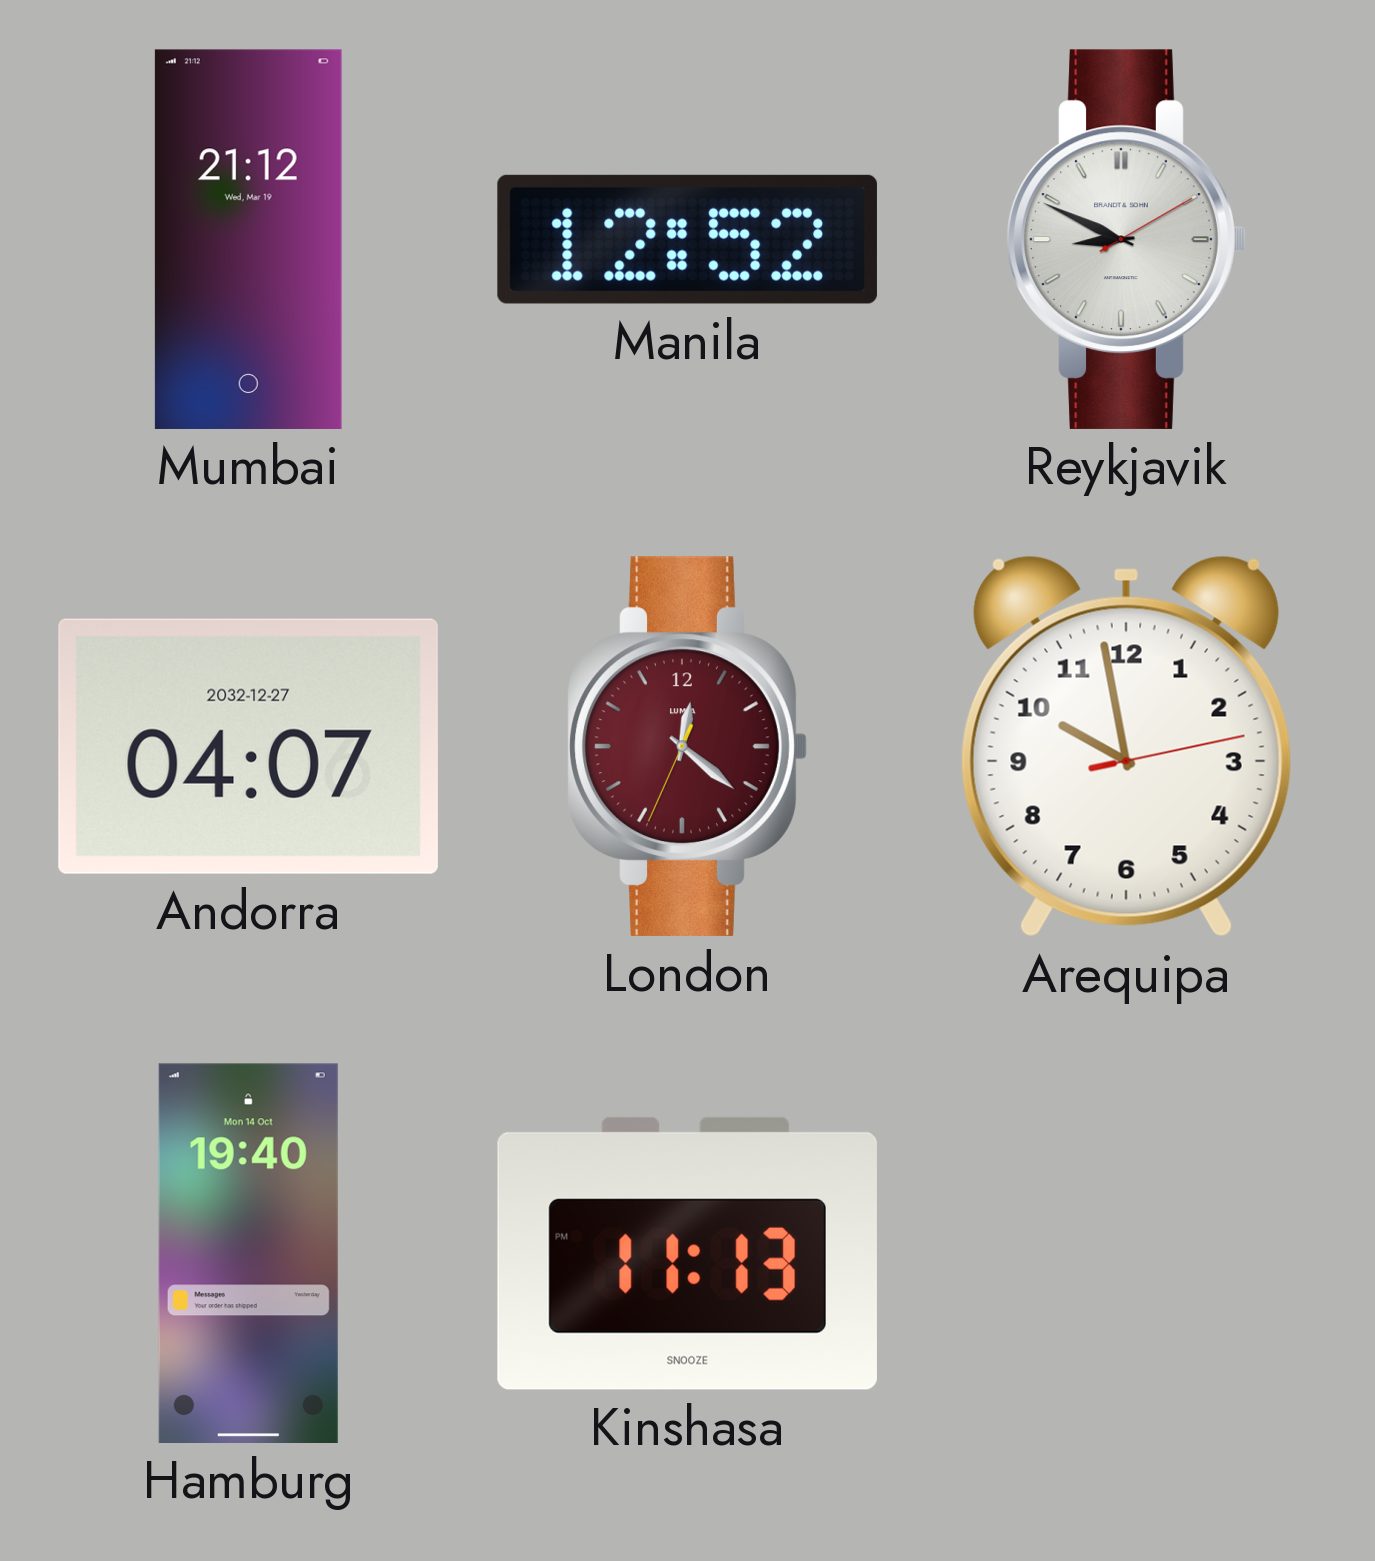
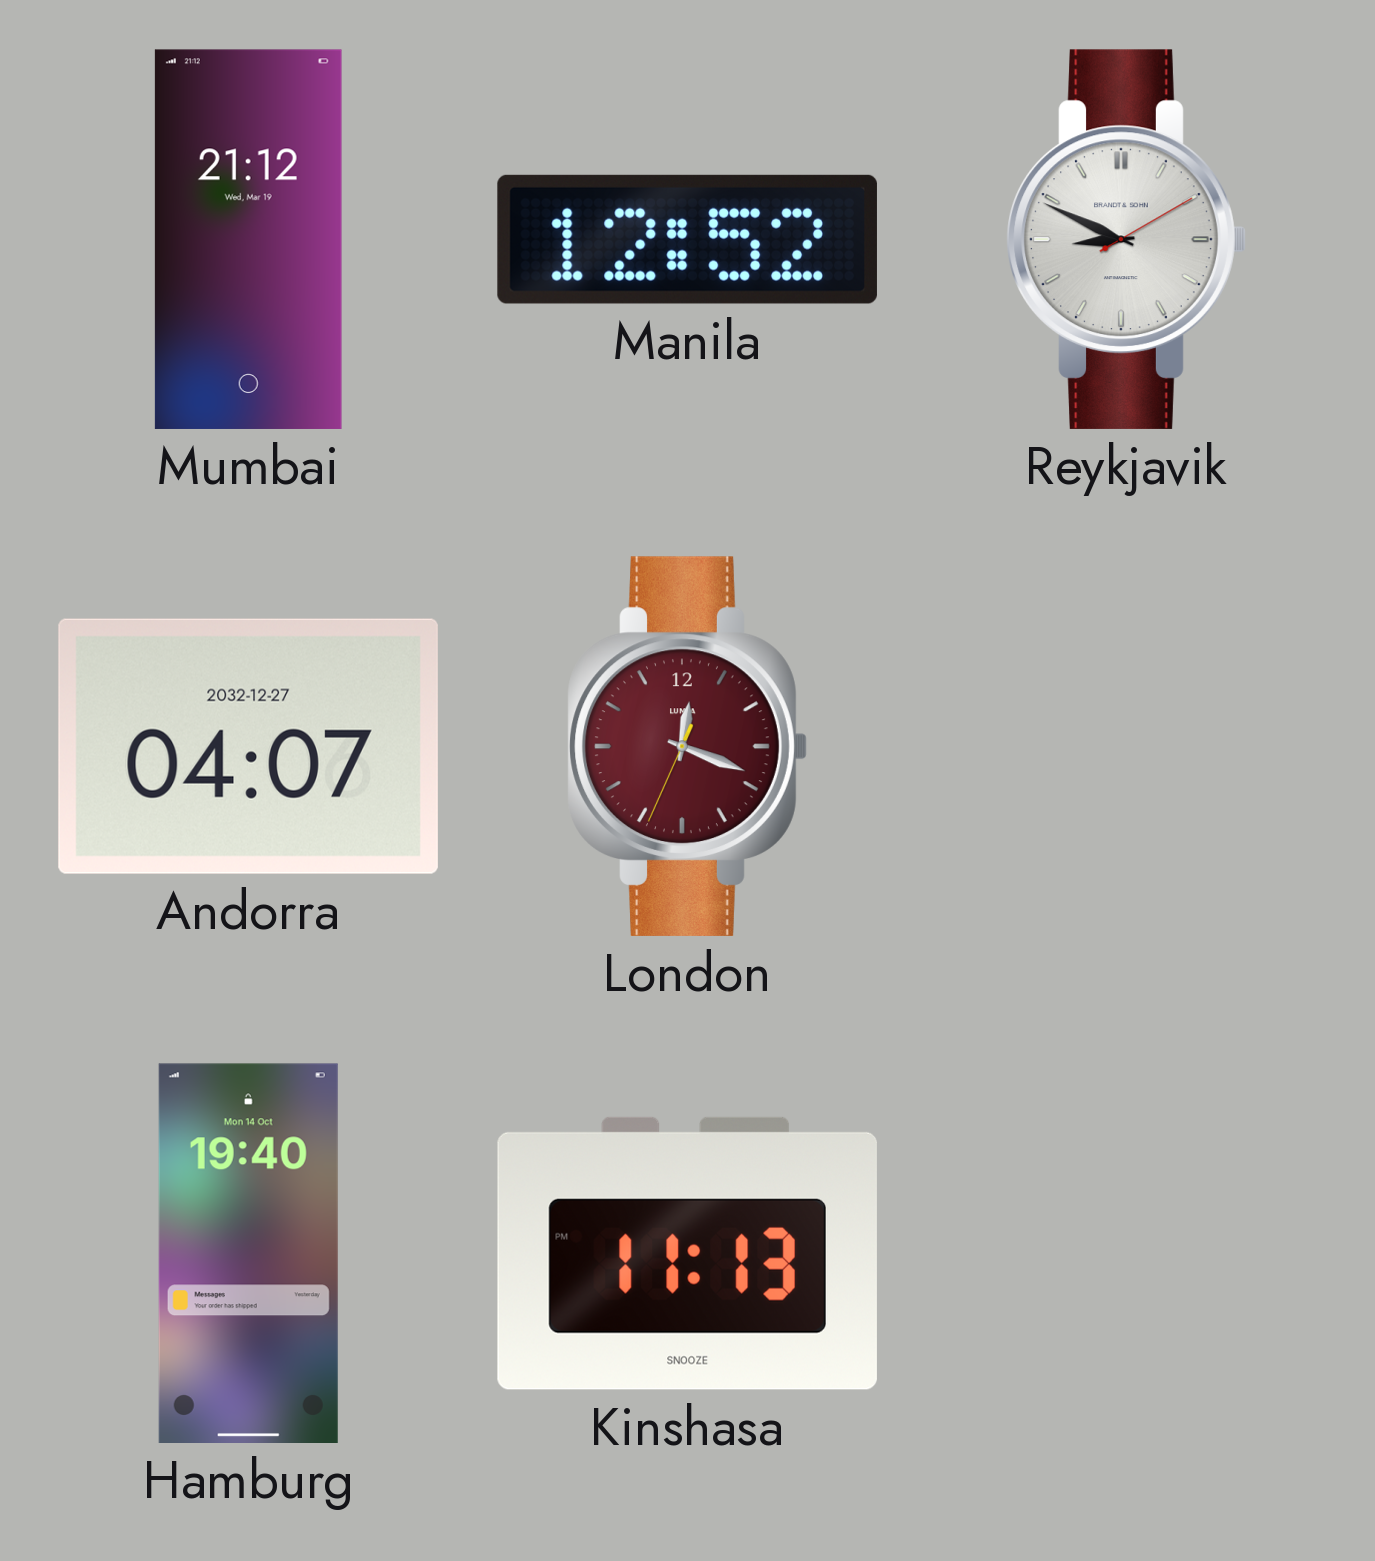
London: 12:21 -> 12:18
Arequipa: 9:58 -> none
